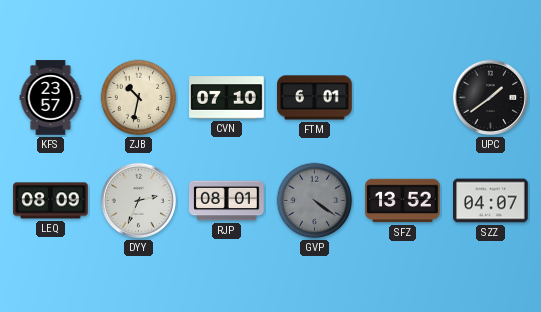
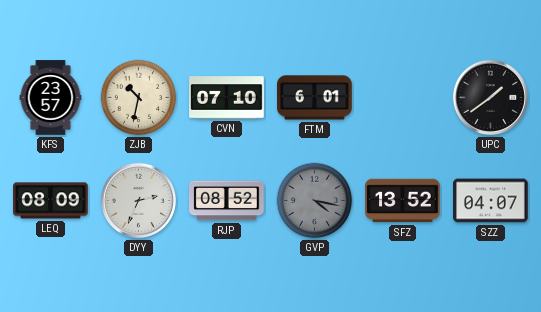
RJP: 08:01 -> 08:52
GVP: 4:21 -> 4:17
